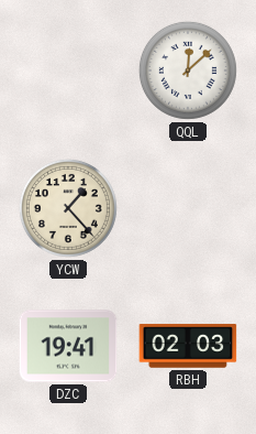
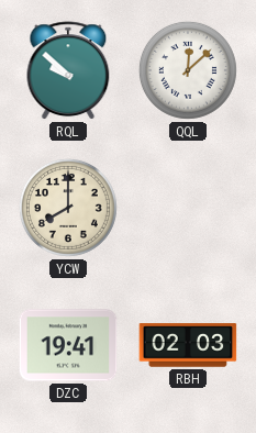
RQL: none -> 9:52
YCW: 1:23 -> 8:00
